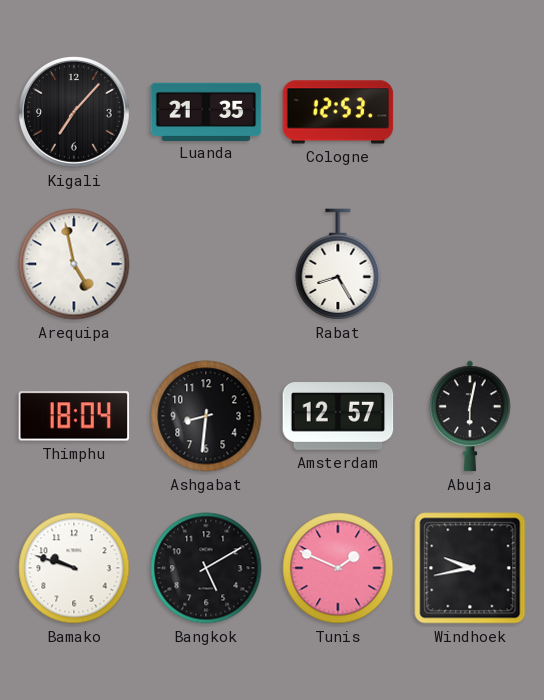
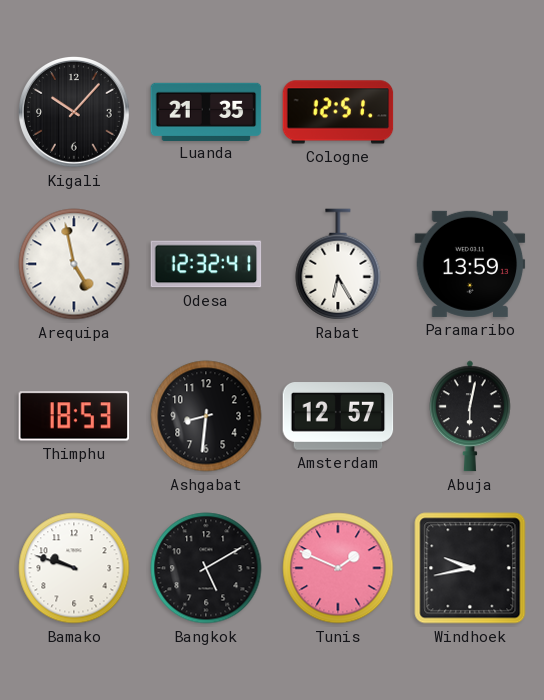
Kigali: 7:07 -> 10:07
Cologne: 12:53 -> 12:51
Odesa: none -> 12:32
Rabat: 8:25 -> 6:25
Paramaribo: none -> 13:59
Thimphu: 18:04 -> 18:53
